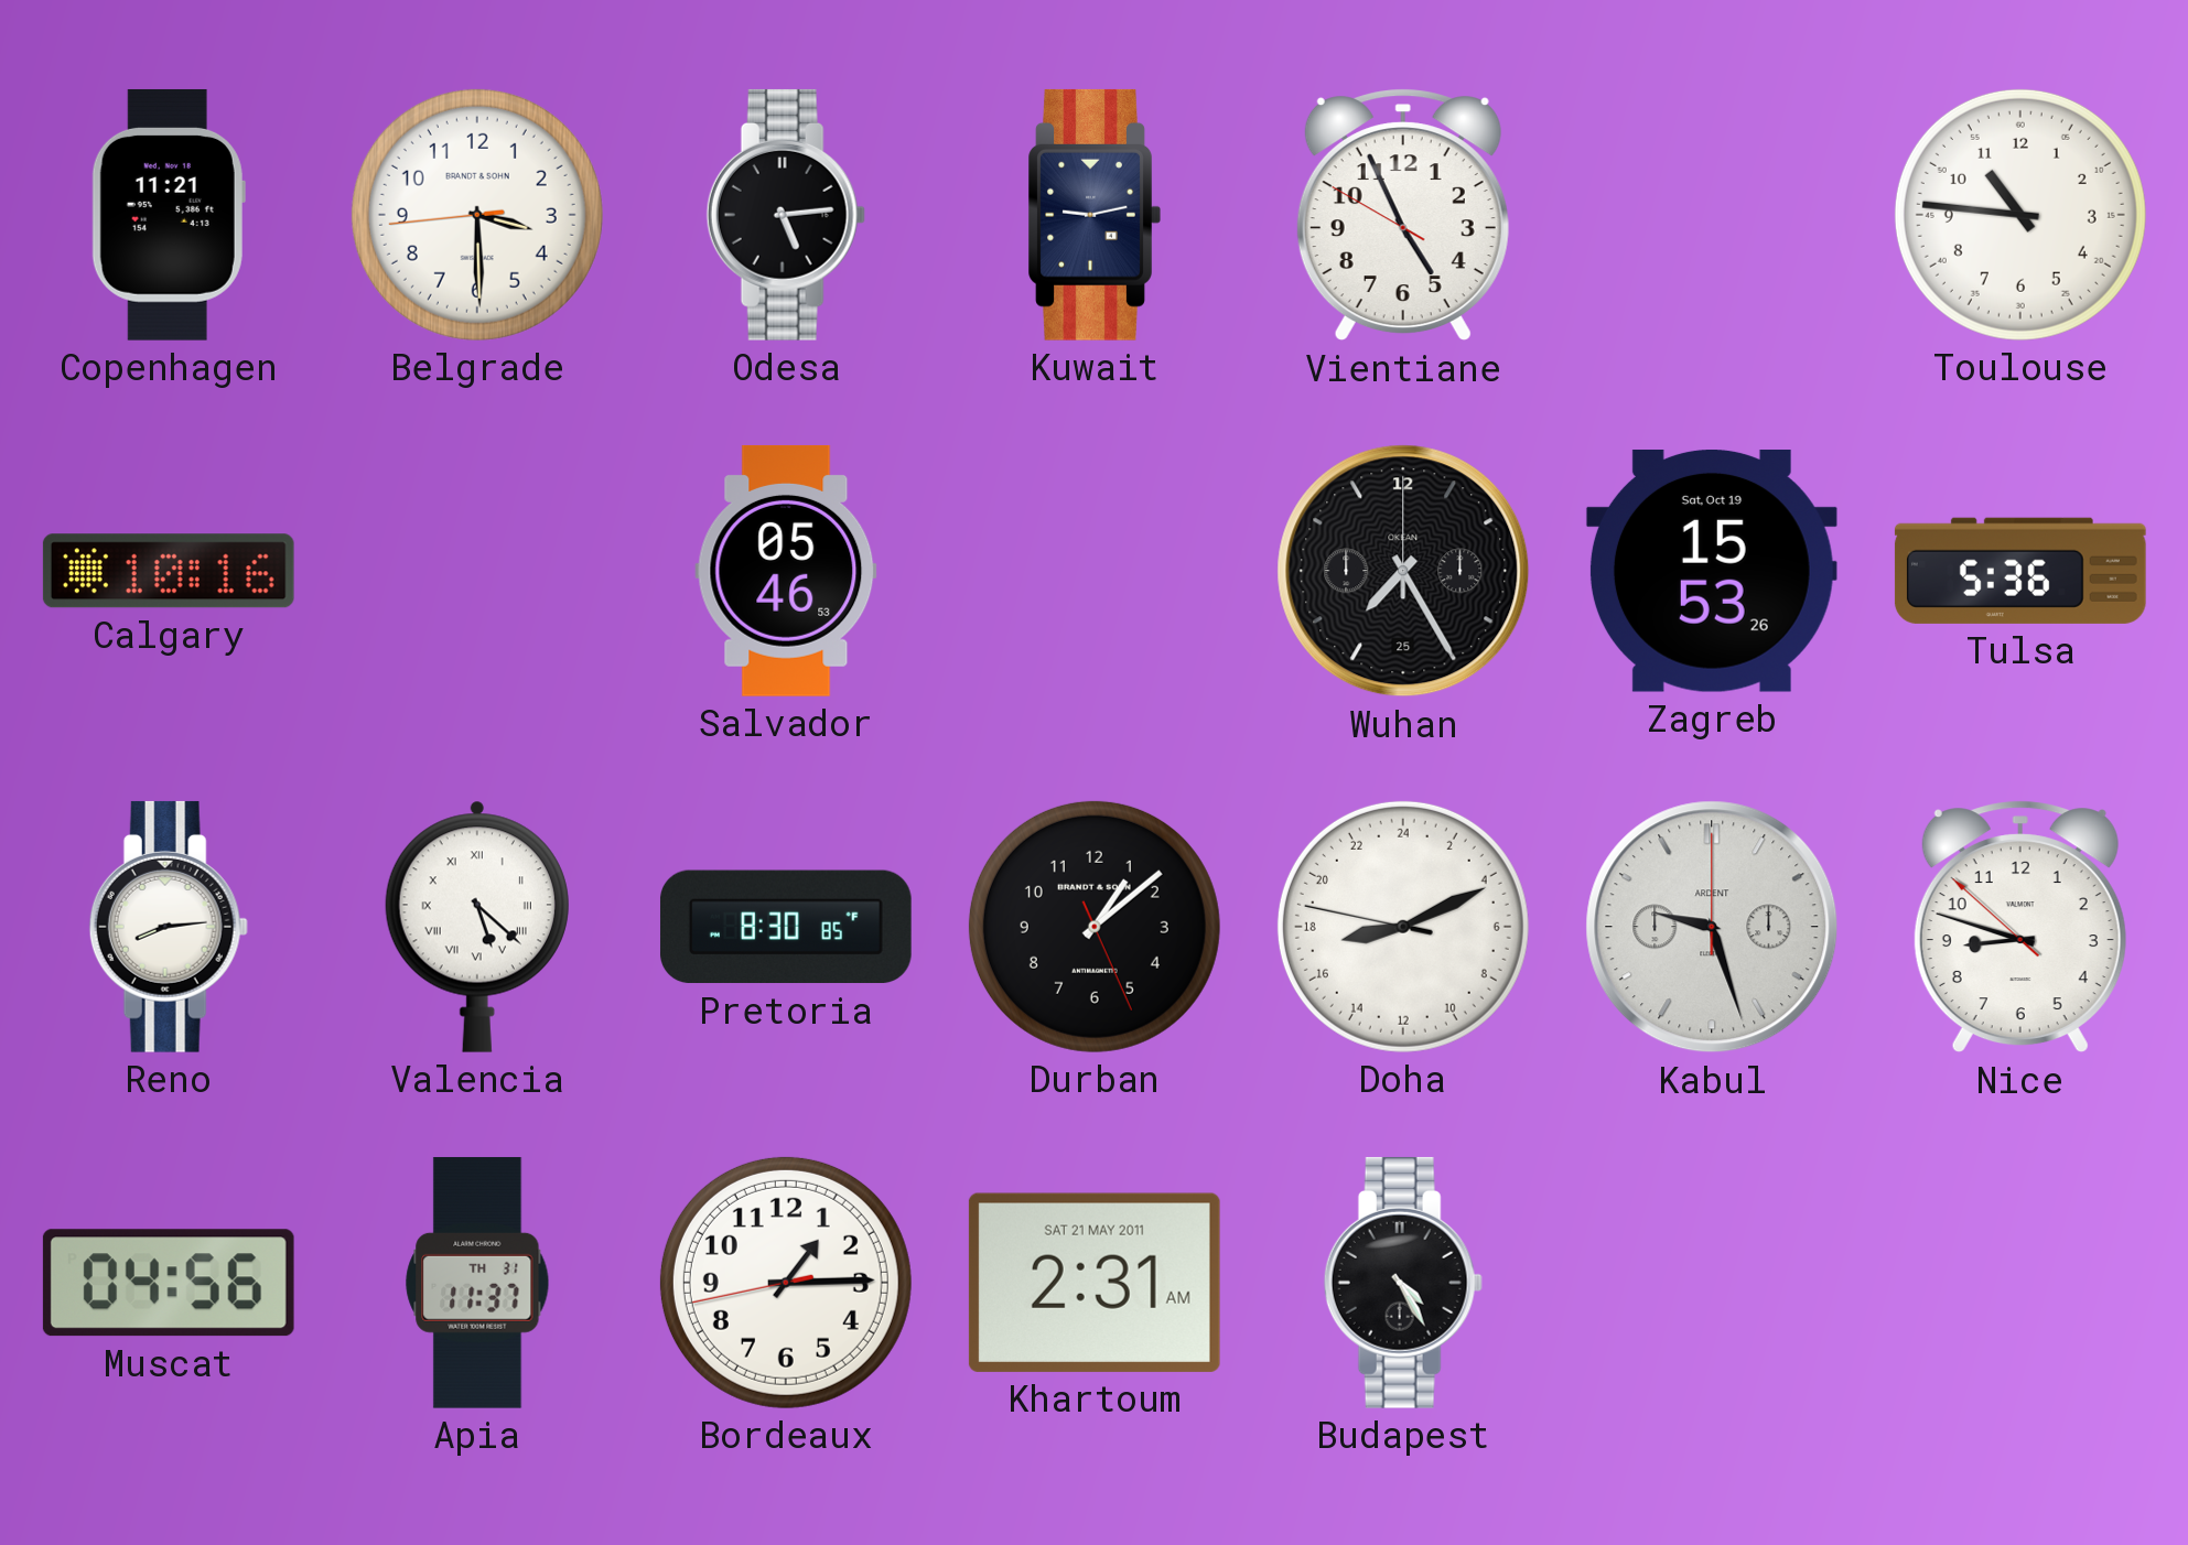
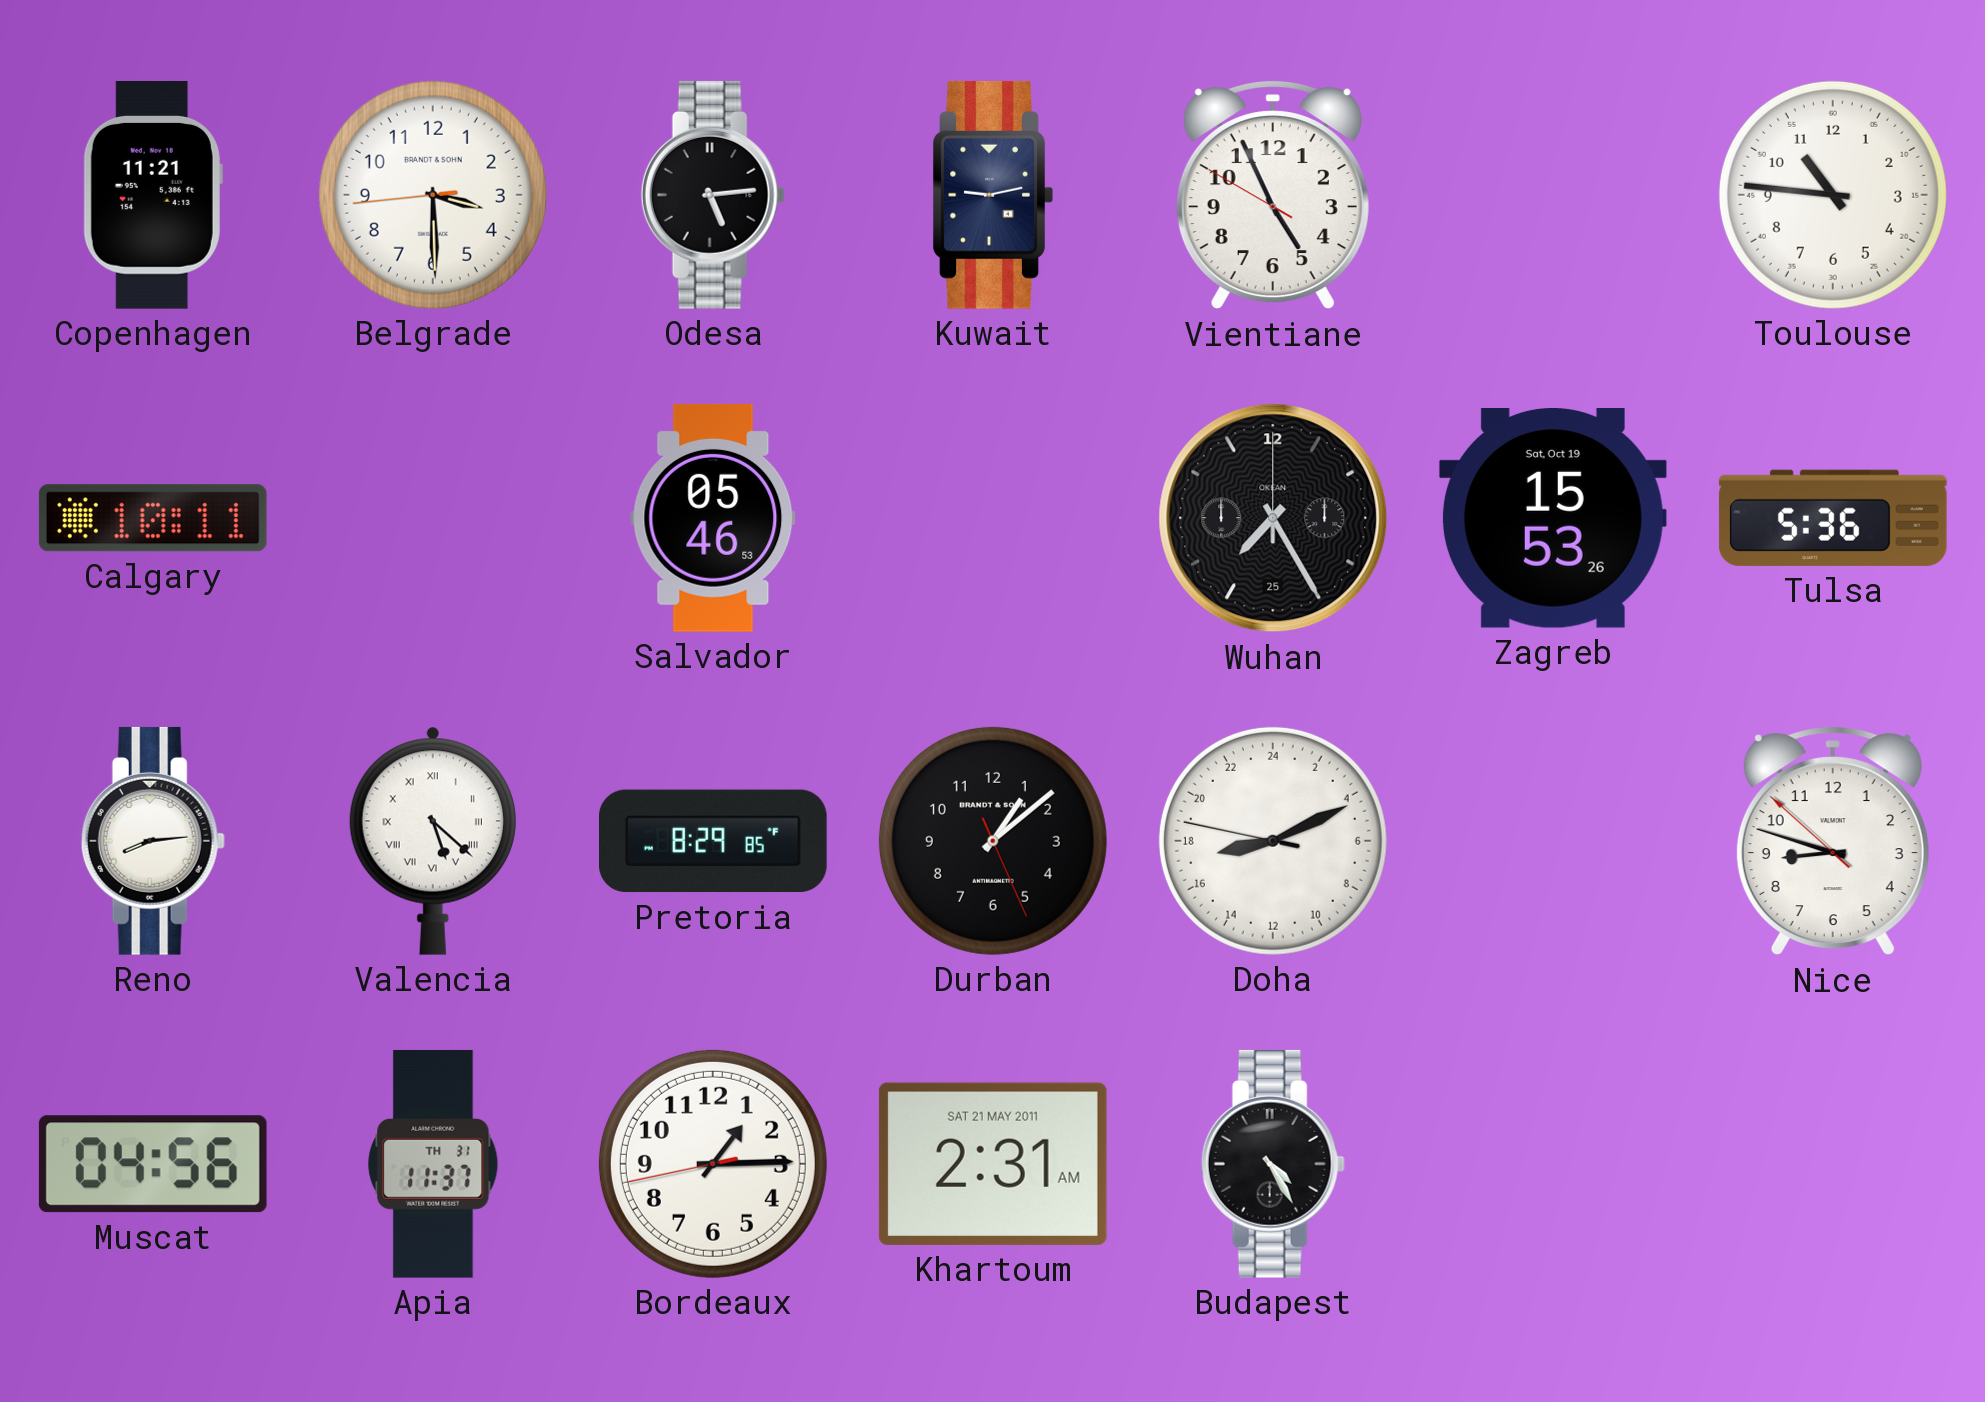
Calgary: 10:16 -> 10:11
Pretoria: 8:30 -> 8:29
Kabul: 9:27 -> none
